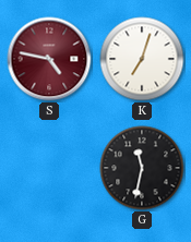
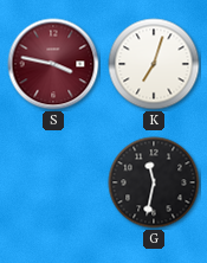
S: 4:47 -> 3:47
